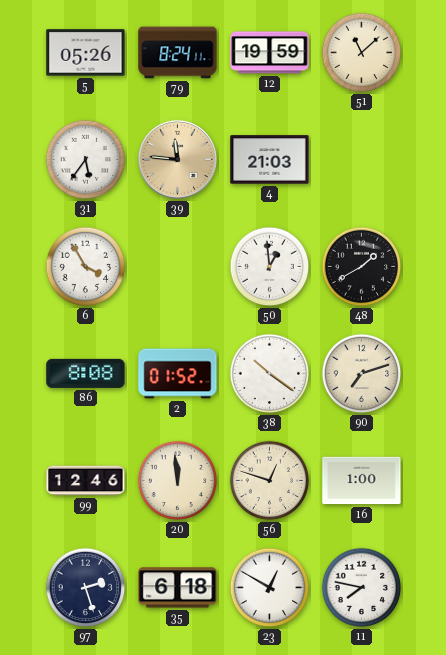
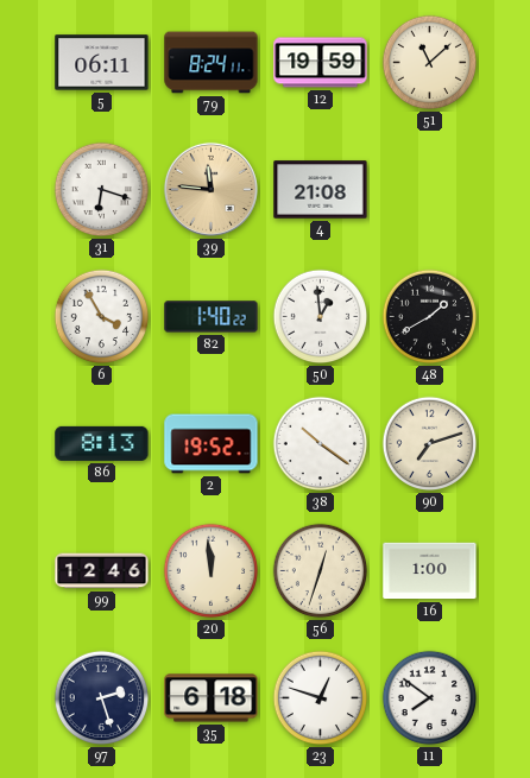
5: 05:26 -> 06:11
31: 5:36 -> 6:18
4: 21:03 -> 21:08
82: none -> 1:40
86: 8:08 -> 8:13
2: 01:52 -> 19:52
56: 12:48 -> 12:33
23: 12:50 -> 12:48
11: 7:47 -> 7:51
